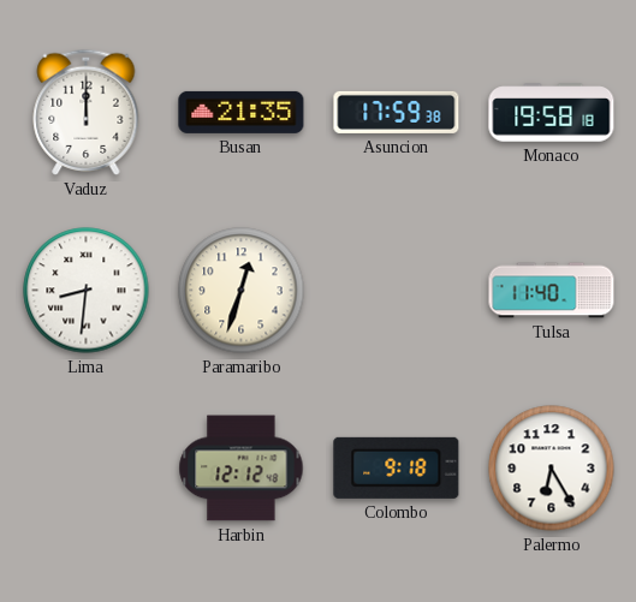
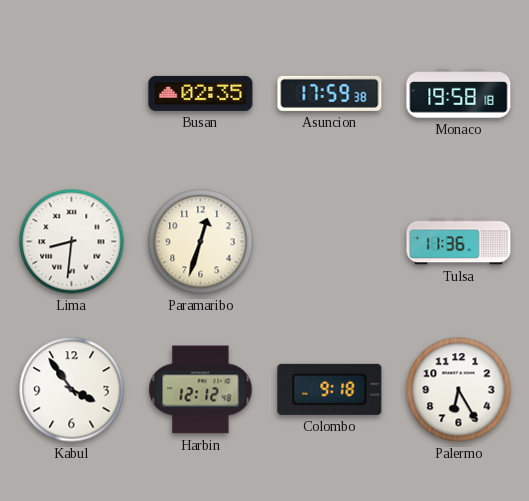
Vaduz: 12:00 -> none
Busan: 21:35 -> 02:35
Tulsa: 11:40 -> 11:36
Kabul: none -> 3:54
